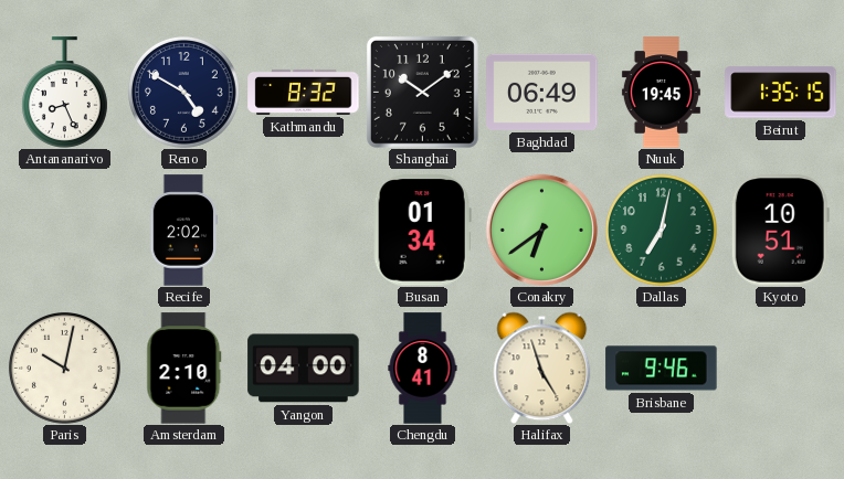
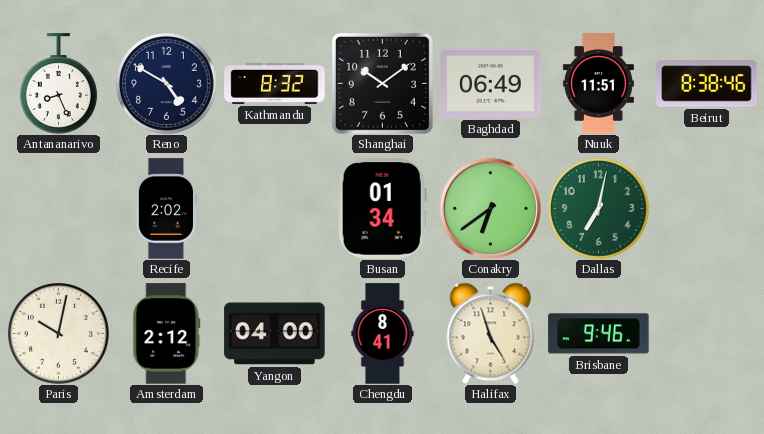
Nuuk: 19:45 -> 11:51
Beirut: 1:35 -> 8:38
Kyoto: 10:51 -> none
Amsterdam: 2:10 -> 2:12
